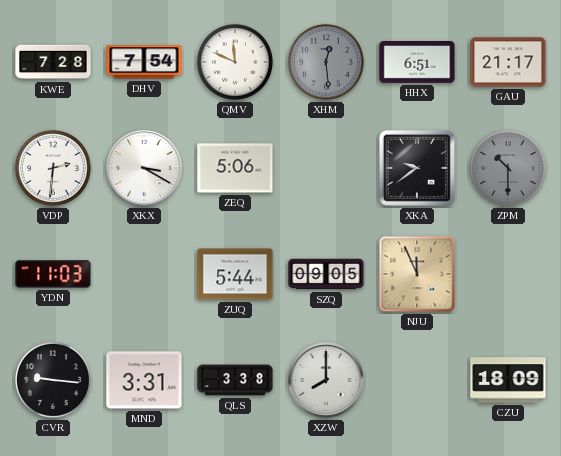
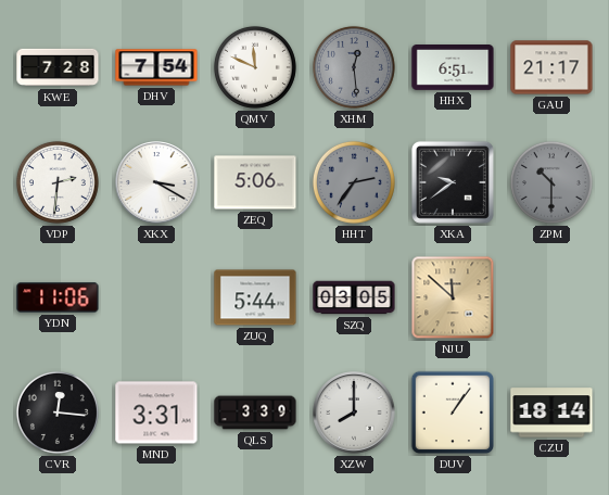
HHT: none -> 2:36
YDN: 11:03 -> 11:06
SZQ: 09:05 -> 03:05
NJU: 11:56 -> 11:52
CVR: 9:16 -> 12:16
QLS: 3:38 -> 3:39
DUV: none -> 1:06
CZU: 18:09 -> 18:14
